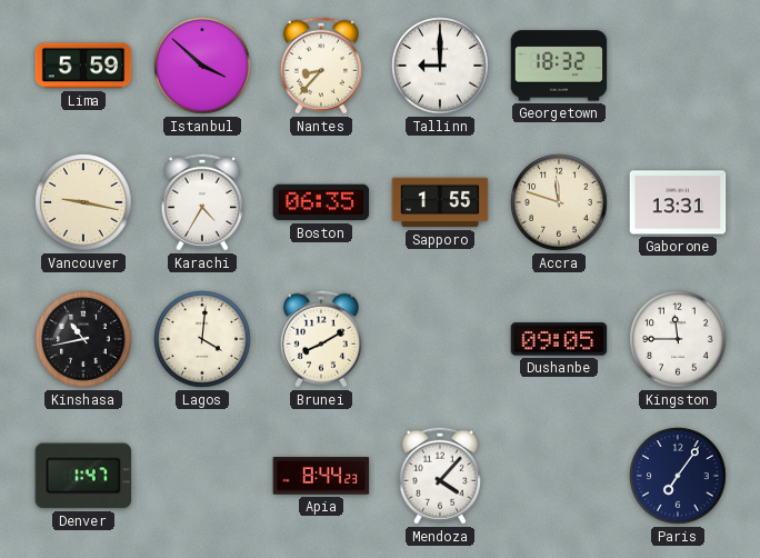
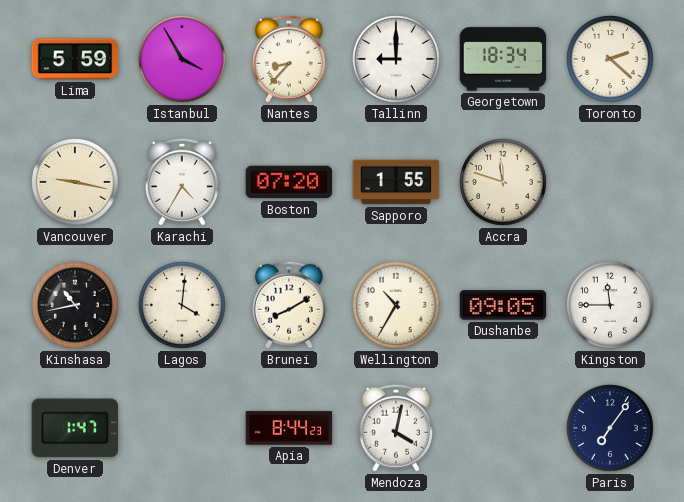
Istanbul: 3:52 -> 3:55
Georgetown: 18:32 -> 18:34
Toronto: none -> 2:22
Boston: 06:35 -> 07:20
Gaborone: 13:31 -> none
Wellington: none -> 10:35
Mendoza: 4:07 -> 4:02
